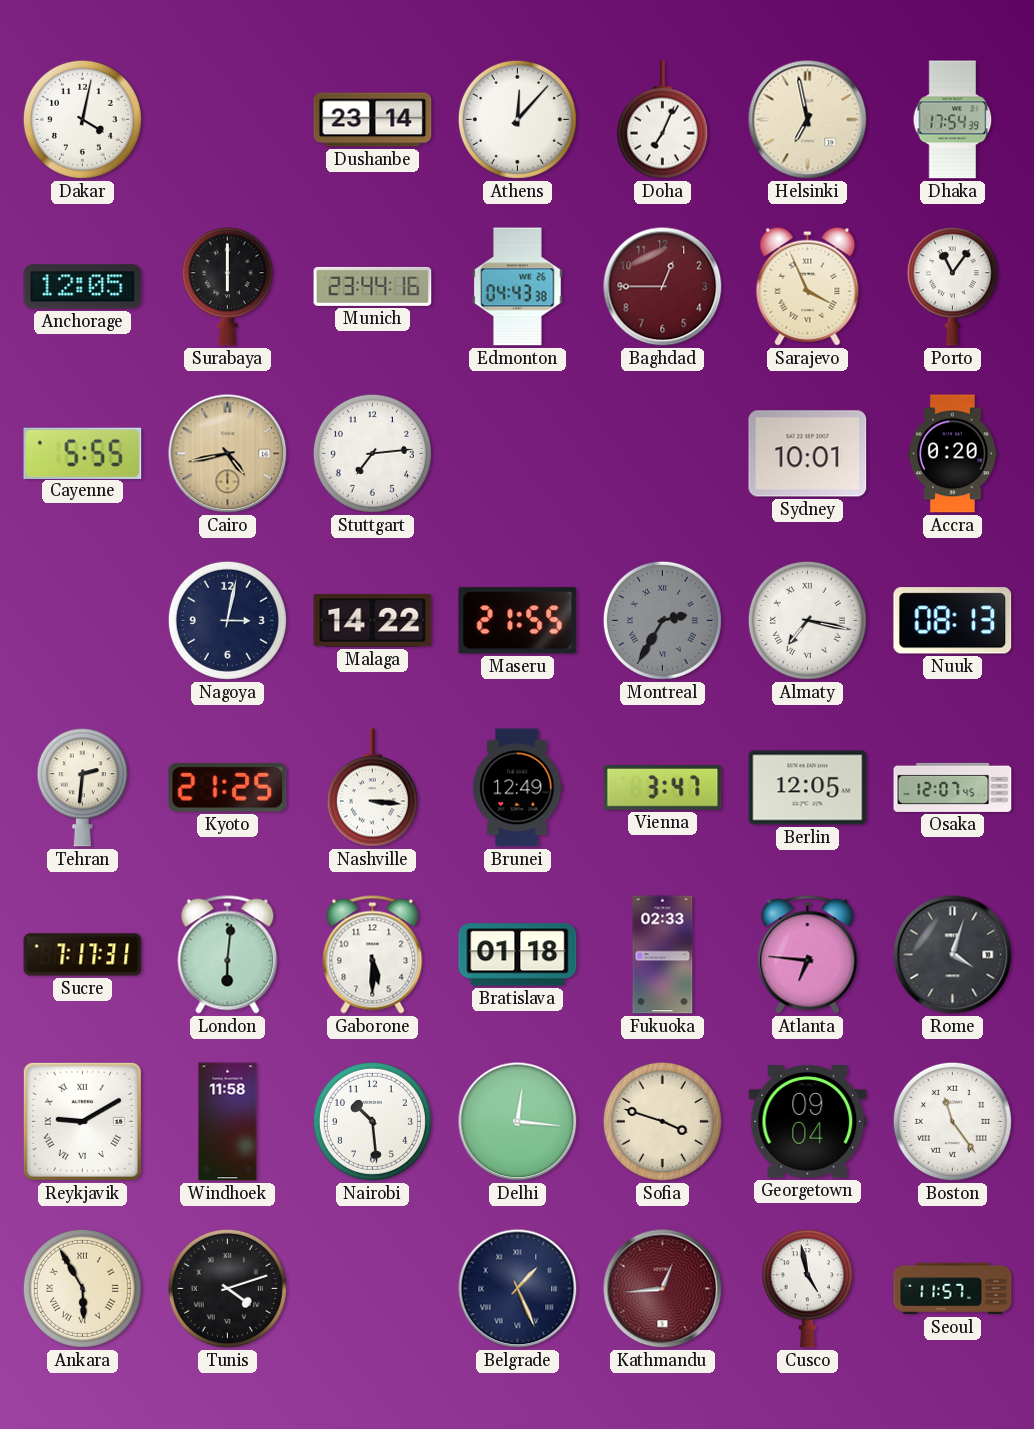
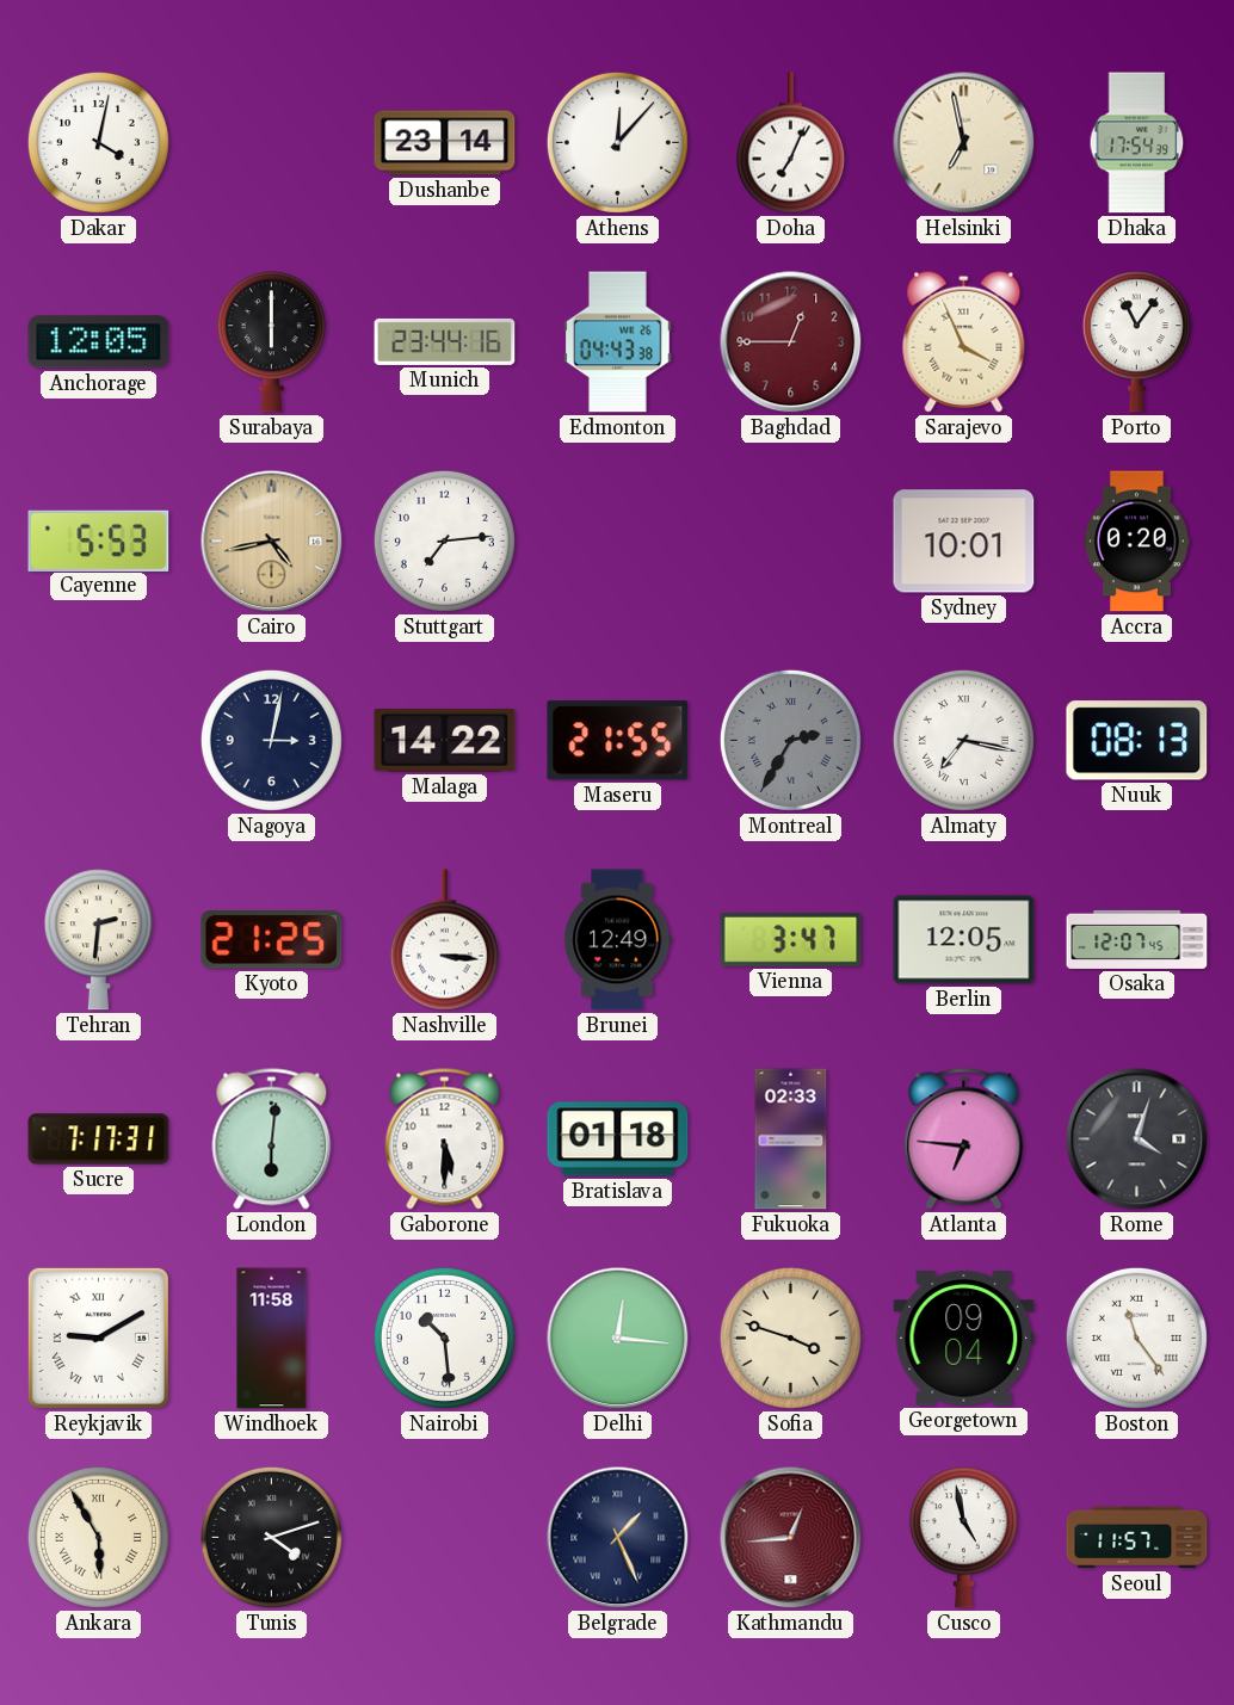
Cayenne: 5:55 -> 5:53
